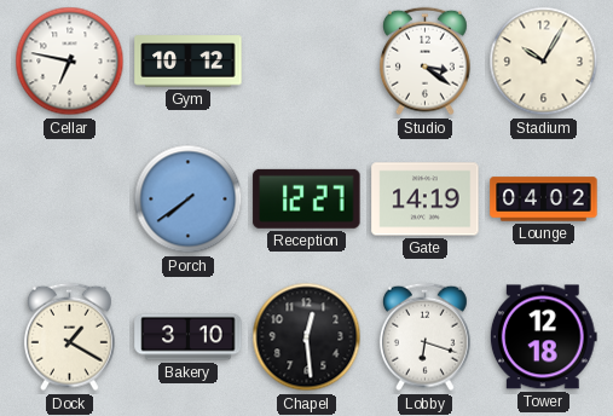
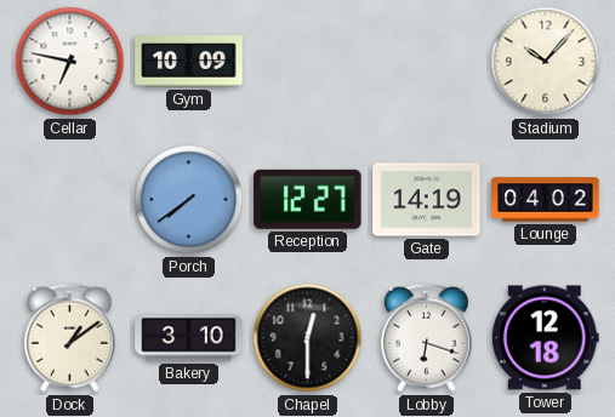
Gym: 10:12 -> 10:09
Studio: 3:21 -> none
Stadium: 10:05 -> 10:07
Dock: 1:20 -> 1:09
Chapel: 12:29 -> 12:30
